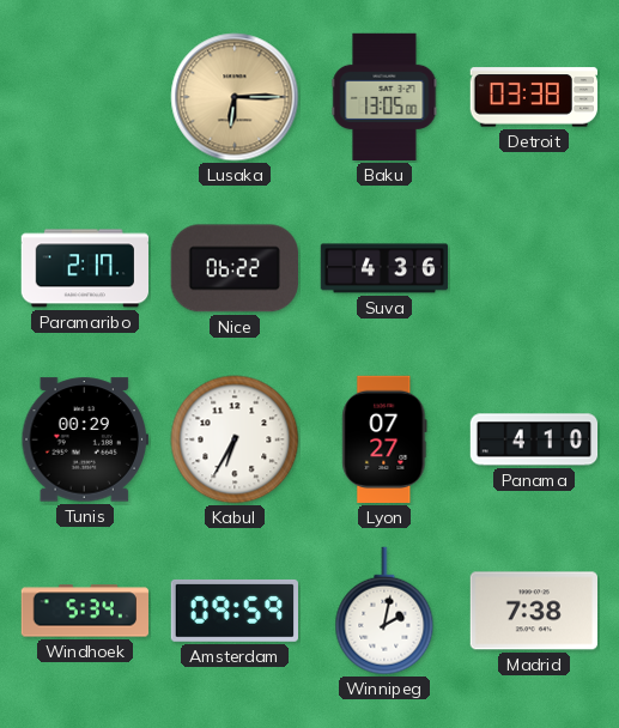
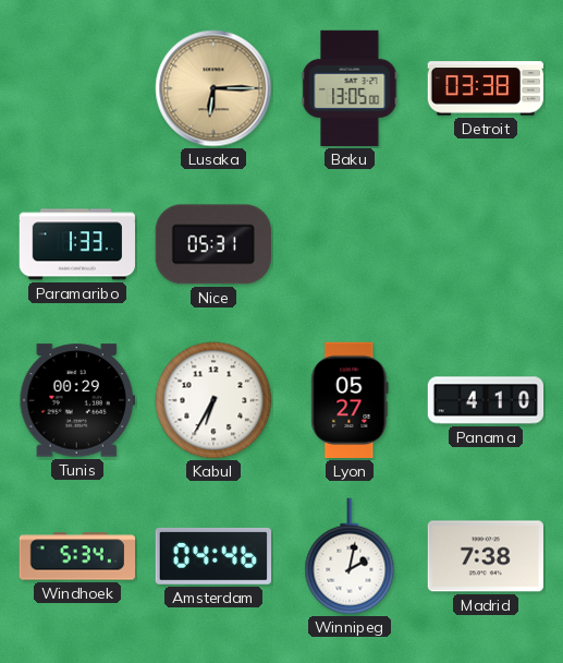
Paramaribo: 2:17 -> 1:33
Nice: 06:22 -> 05:31
Suva: 4:36 -> none
Lyon: 07:27 -> 05:27
Amsterdam: 09:59 -> 04:46
